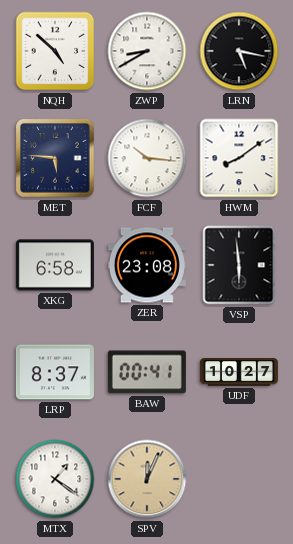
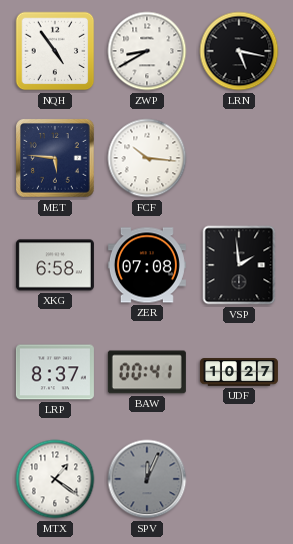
NQH: 4:52 -> 4:54
HWM: 8:09 -> none
ZER: 23:08 -> 07:08
VSP: 5:59 -> 1:59
SPV dial: champagne -> grey
